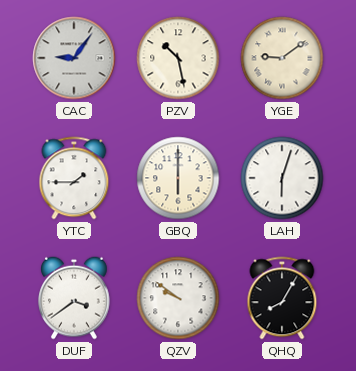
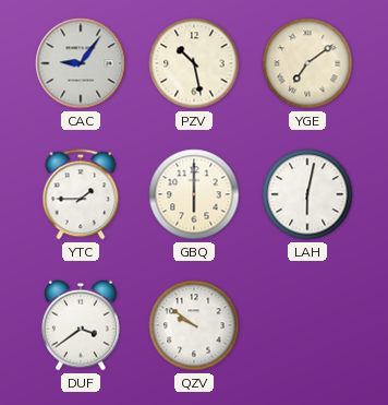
YGE: 9:09 -> 7:09
LAH: 6:03 -> 6:02
QHQ: 8:05 -> none
